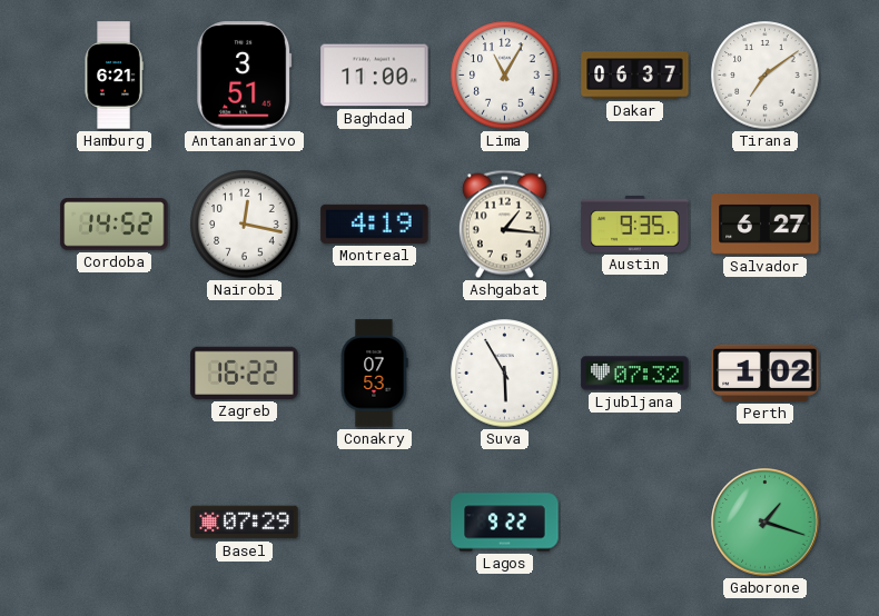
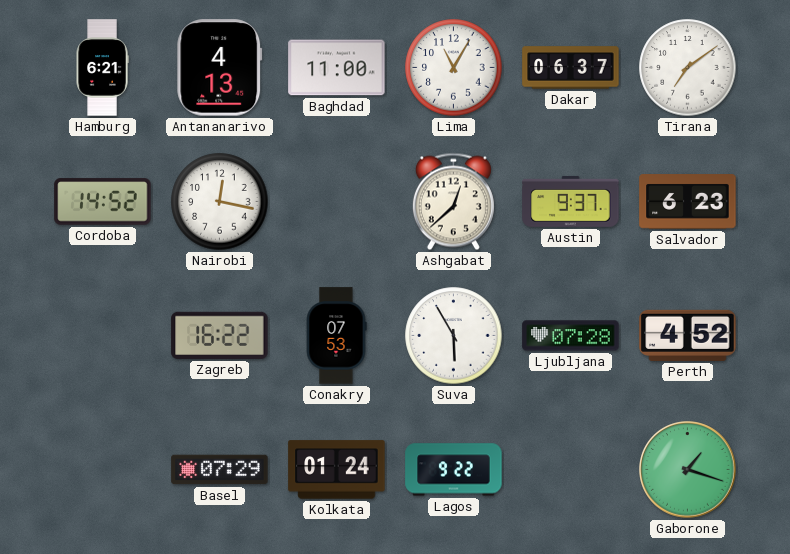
Antananarivo: 3:51 -> 4:13
Montreal: 4:19 -> none
Ashgabat: 1:16 -> 12:38
Austin: 9:35 -> 9:37
Salvador: 6:27 -> 6:23
Ljubljana: 07:32 -> 07:28
Perth: 1:02 -> 4:52
Kolkata: none -> 01:24
